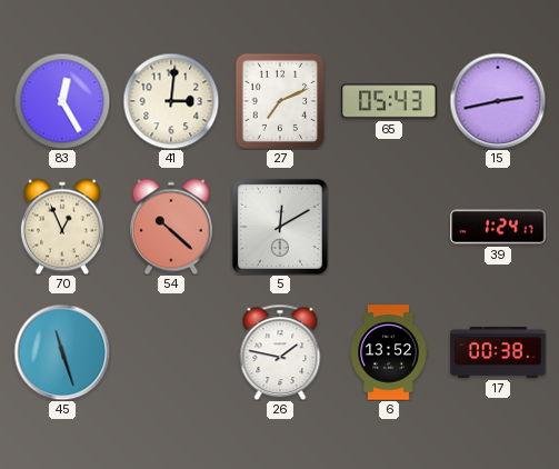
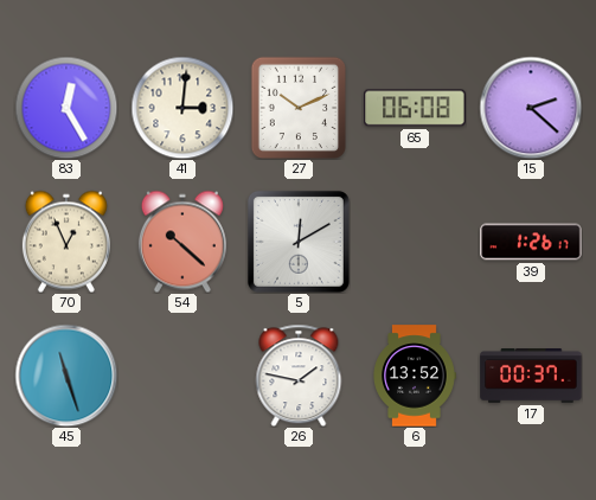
27: 7:11 -> 10:11
65: 05:43 -> 06:08
15: 2:43 -> 2:22
39: 1:24 -> 1:26
17: 00:38 -> 00:37
